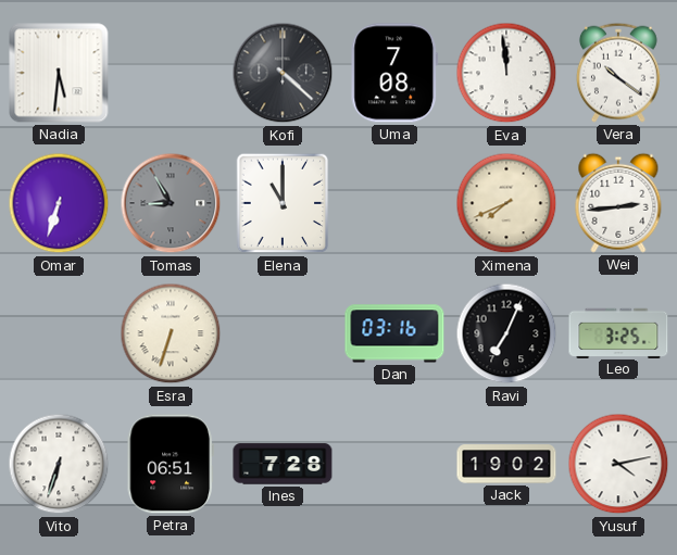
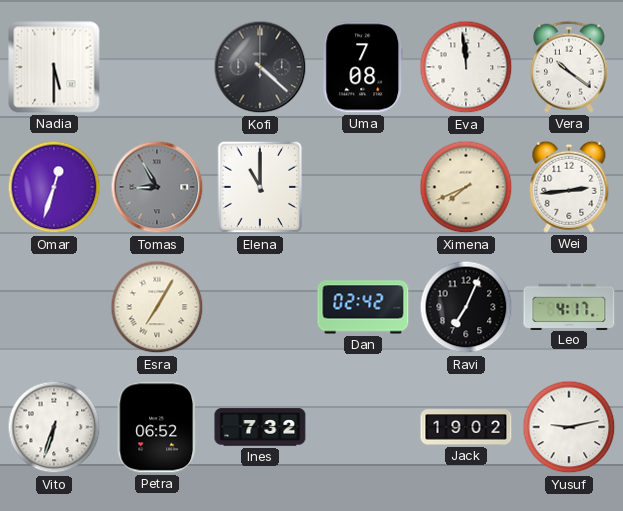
Nadia: 5:31 -> 5:30
Omar: 6:33 -> 12:33
Esra: 6:33 -> 7:05
Dan: 03:16 -> 02:42
Leo: 3:25 -> 4:17
Petra: 06:51 -> 06:52
Ines: 7:28 -> 7:32
Yusuf: 4:13 -> 9:13
